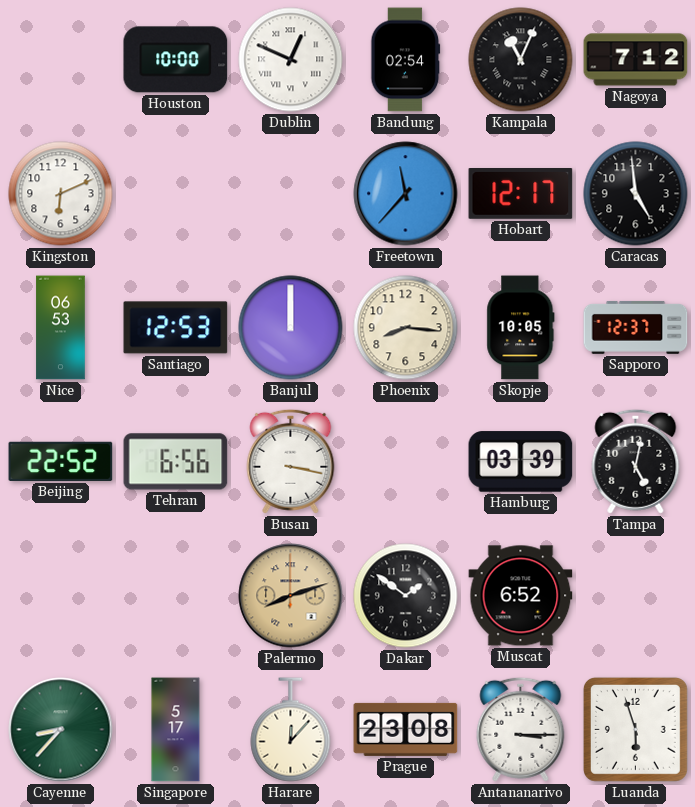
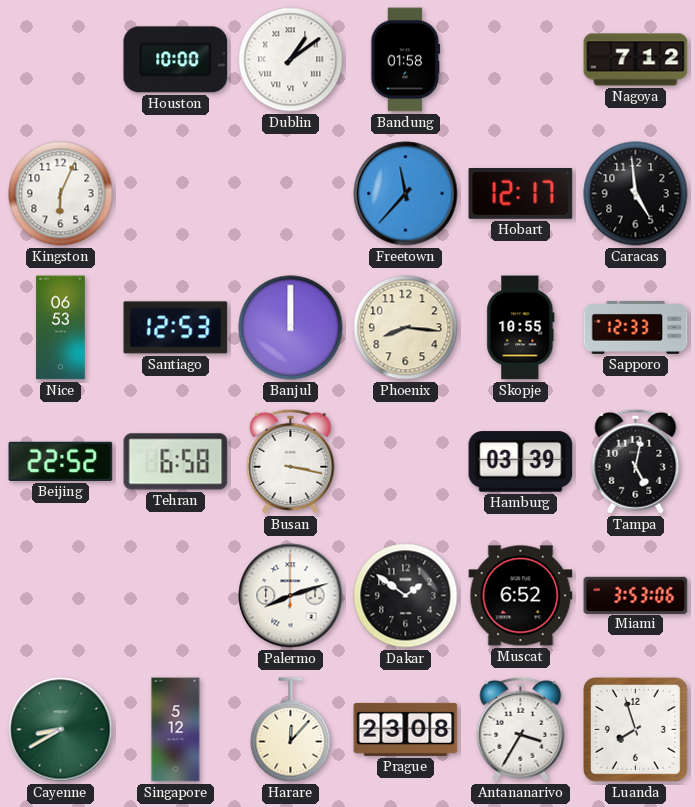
Dublin: 12:49 -> 1:09
Bandung: 02:54 -> 01:58
Kampala: 11:04 -> none
Kingston: 6:11 -> 6:04
Skopje: 10:05 -> 10:55
Sapporo: 12:37 -> 12:33
Tehran: 6:56 -> 6:58
Palermo dial: champagne -> white
Miami: none -> 3:53
Cayenne: 8:37 -> 8:40
Singapore: 5:17 -> 5:12
Antananarivo: 3:15 -> 3:35
Luanda: 5:57 -> 7:57
